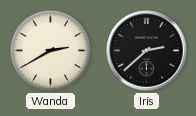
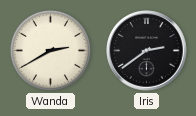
Iris: 2:38 -> 2:39
